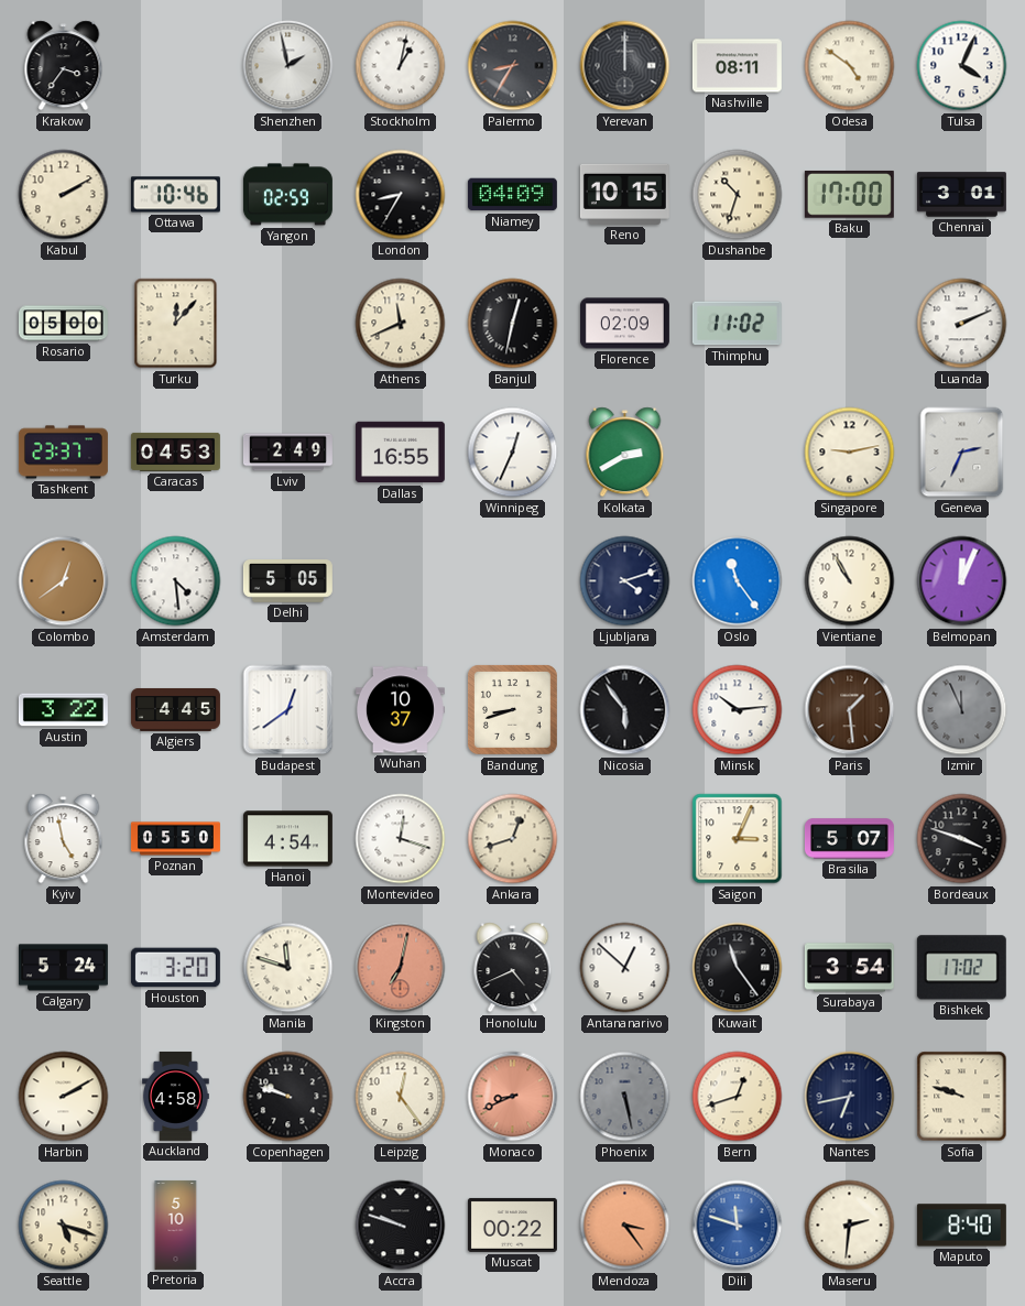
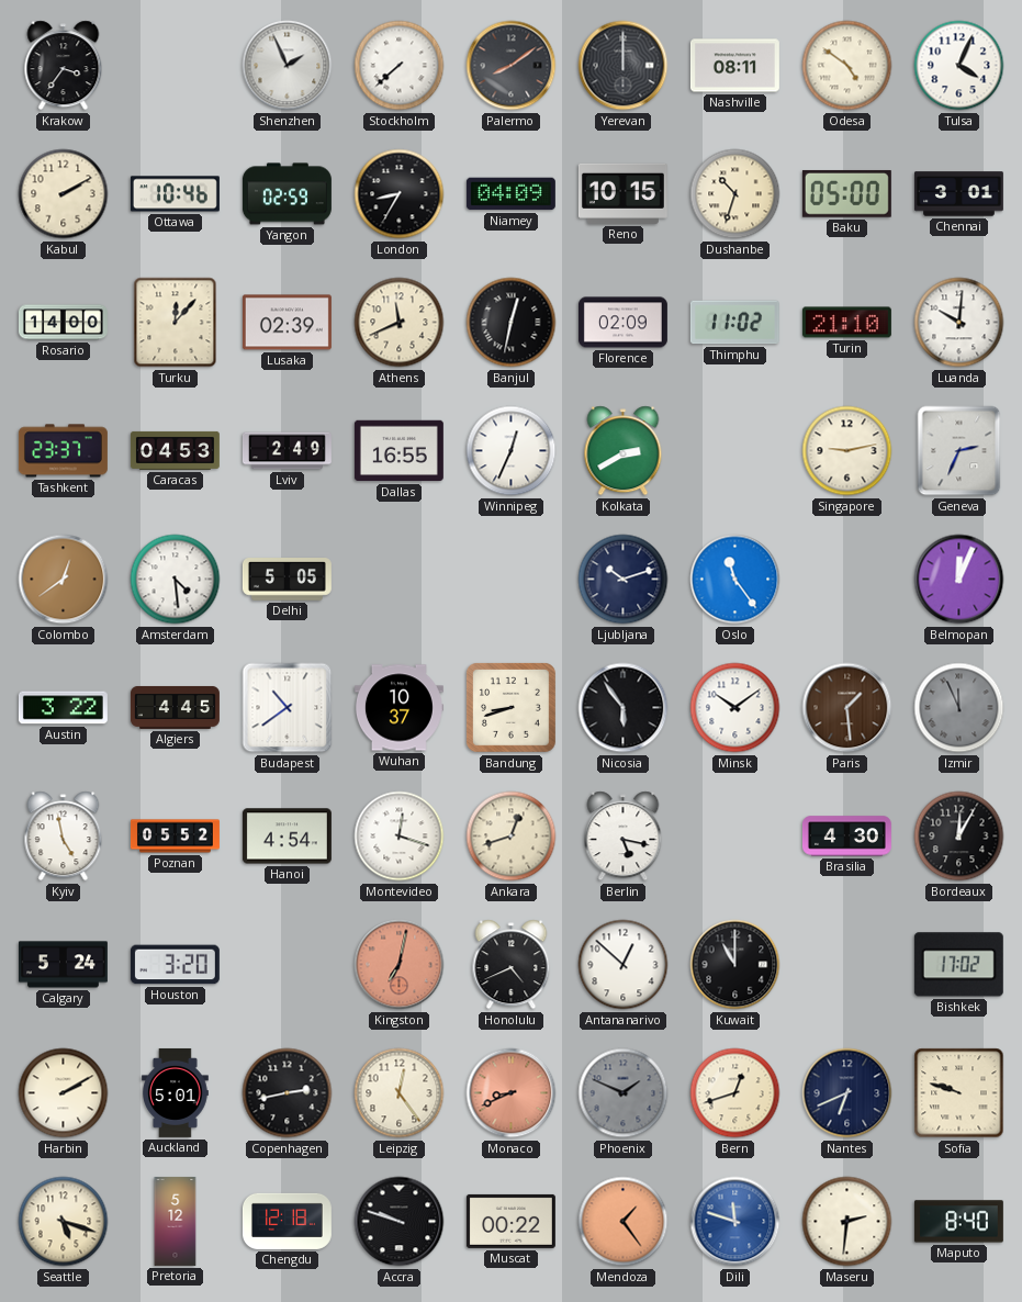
Shenzhen: 1:58 -> 1:56
Stockholm: 1:02 -> 7:38
Palermo: 8:35 -> 8:09
Baku: 17:00 -> 05:00
Rosario: 05:00 -> 14:00
Lusaka: none -> 02:39
Turin: none -> 21:10
Luanda: 2:11 -> 10:01
Ljubljana: 4:12 -> 10:12
Vientiane: 10:55 -> none
Budapest: 12:39 -> 10:39
Minsk: 10:14 -> 10:09
Poznan: 05:50 -> 05:52
Berlin: none -> 5:17
Saigon: 3:04 -> none
Brasilia: 5:07 -> 4:30
Bordeaux: 3:48 -> 12:05
Manila: 11:48 -> none
Kuwait: 11:24 -> 11:00
Surabaya: 3:54 -> none
Auckland: 4:58 -> 5:01
Copenhagen: 9:48 -> 2:43
Phoenix: 5:28 -> 1:49
Nantes: 6:43 -> 6:41
Pretoria: 5:10 -> 5:12
Chengdu: none -> 12:18
Mendoza: 3:24 -> 1:24
